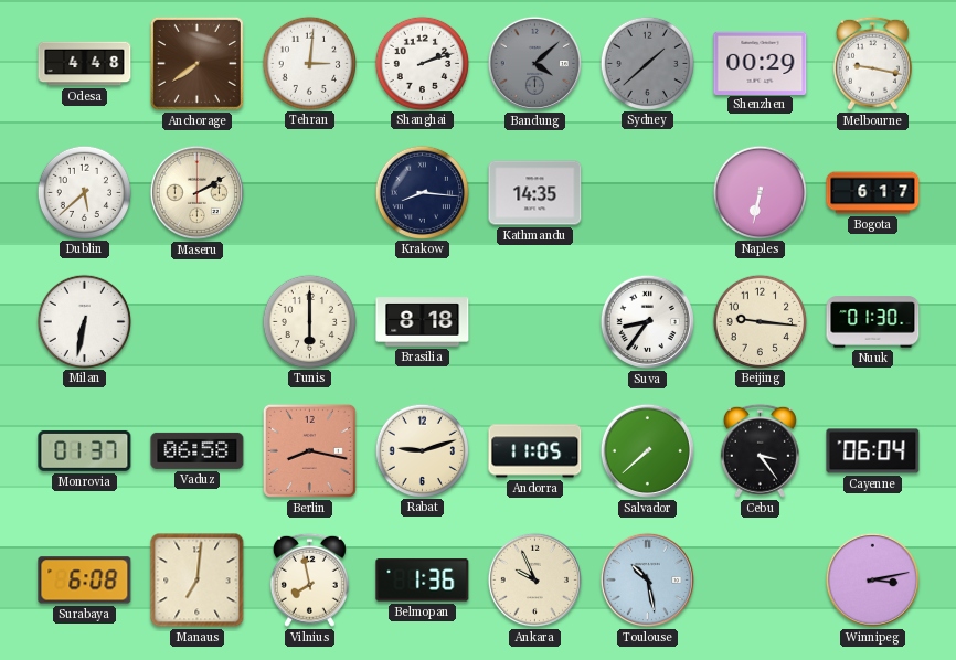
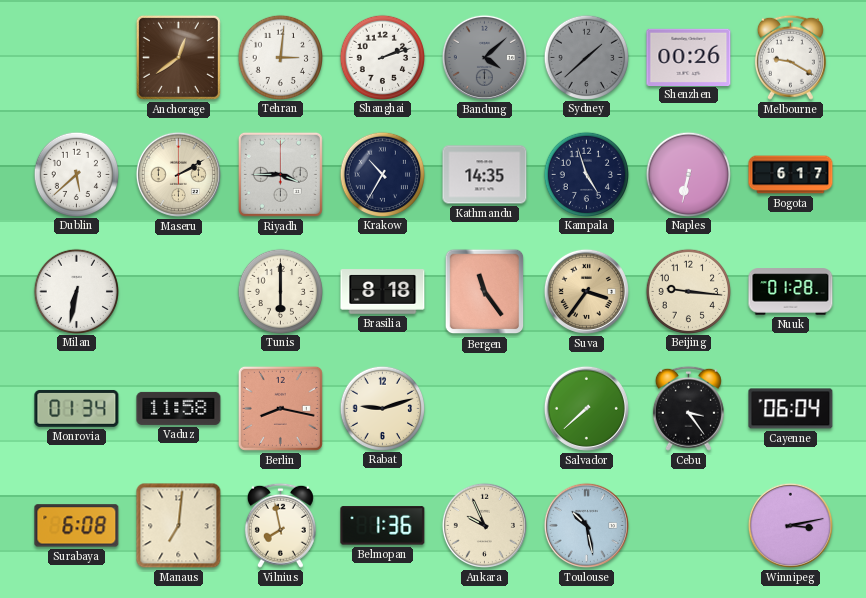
Odesa: 4:48 -> none
Anchorage: 7:39 -> 12:39
Shenzhen: 00:29 -> 00:26
Melbourne: 9:17 -> 9:20
Riyadh: none -> 3:45
Krakow: 8:16 -> 10:35
Kampala: none -> 4:57
Bergen: none -> 11:24
Suva: 8:36 -> 3:36
Suva dial: white -> champagne
Nuuk: 01:30 -> 01:28
Monrovia: 01:37 -> 01:34
Vaduz: 06:58 -> 11:58
Andorra: 11:05 -> none
